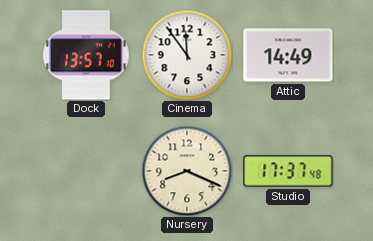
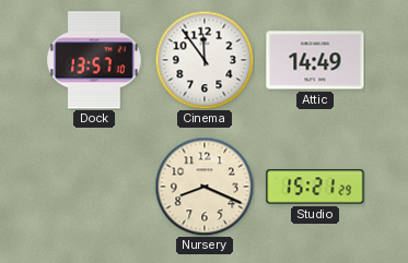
Studio: 17:37 -> 15:21
